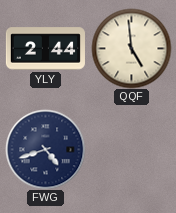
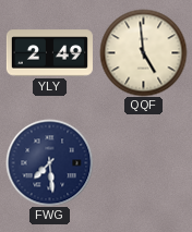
YLY: 2:44 -> 2:49
FWG: 4:42 -> 7:29
